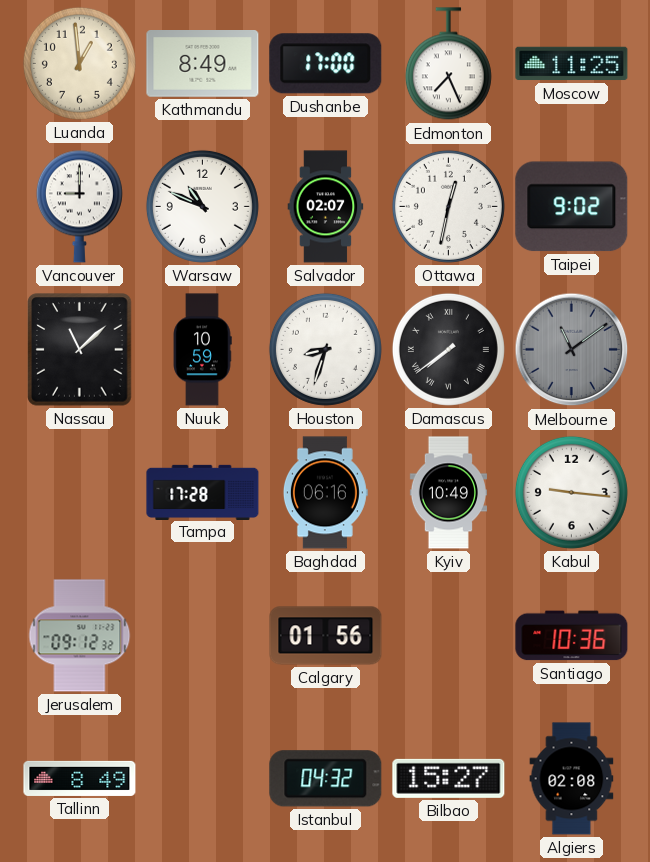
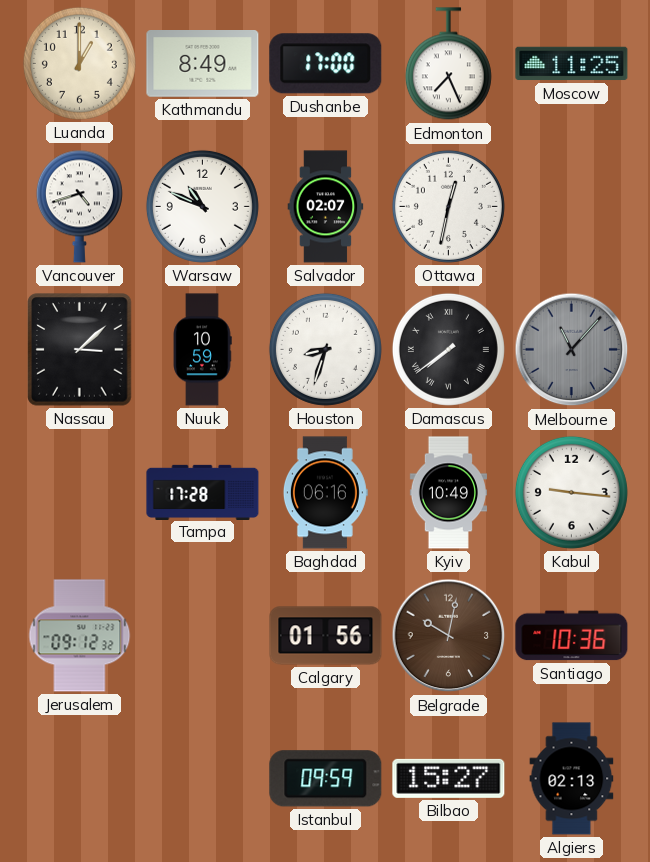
Luanda: 12:59 -> 1:00
Vancouver: 9:00 -> 4:42
Taipei: 9:02 -> none
Nassau: 11:08 -> 3:08
Melbourne: 11:09 -> 11:07
Belgrade: none -> 10:02
Tallinn: 8:49 -> none
Istanbul: 04:32 -> 09:59
Algiers: 02:08 -> 02:13
